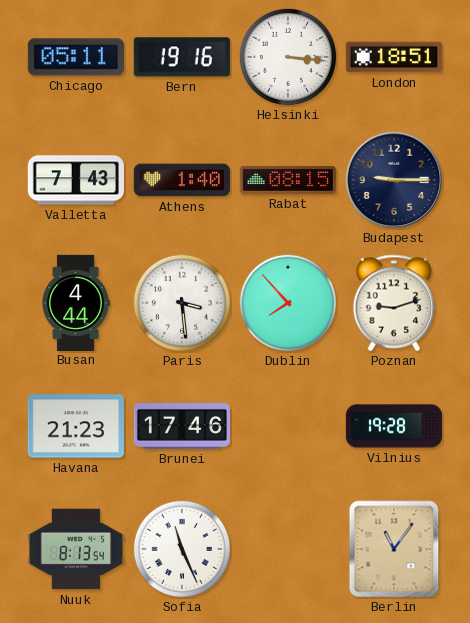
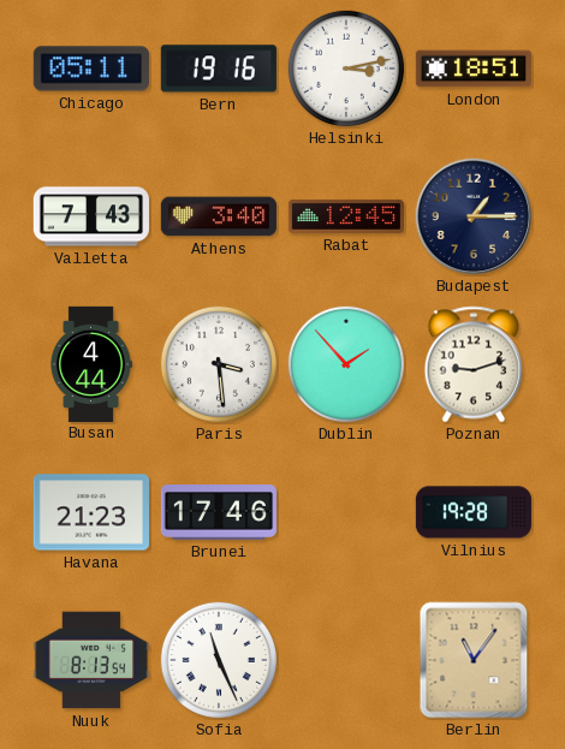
Helsinki: 3:16 -> 3:13
Athens: 1:40 -> 3:40
Rabat: 08:15 -> 12:45
Budapest: 9:15 -> 1:15
Dublin: 7:53 -> 1:53
